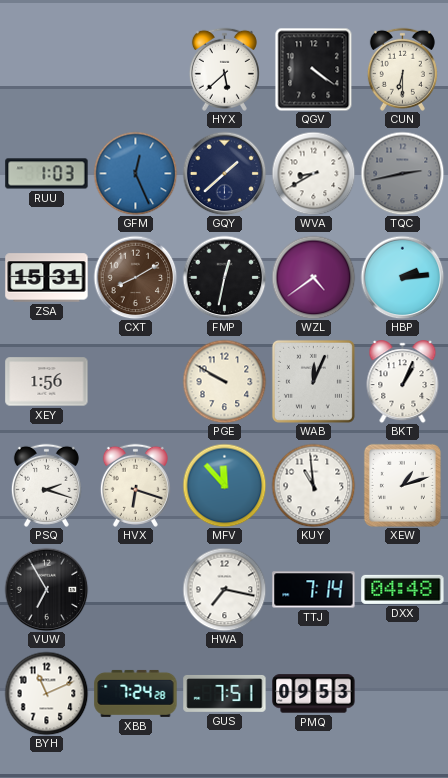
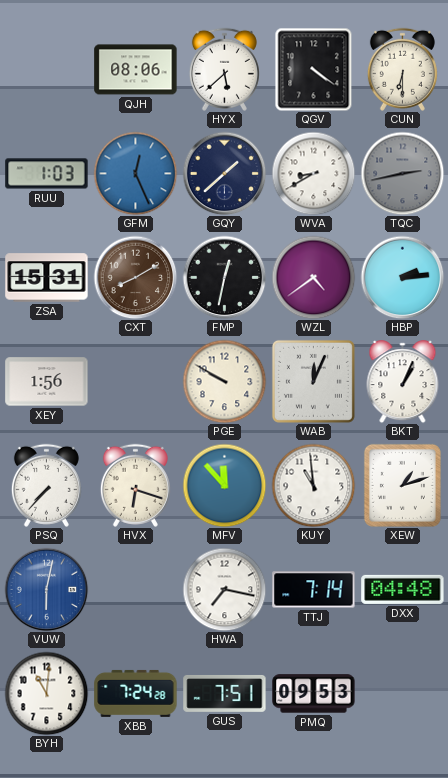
QJH: none -> 08:06
PSQ: 2:18 -> 7:37
VUW: 6:55 -> 6:02
VUW dial: black -> blue
BYH: 11:11 -> 11:01
